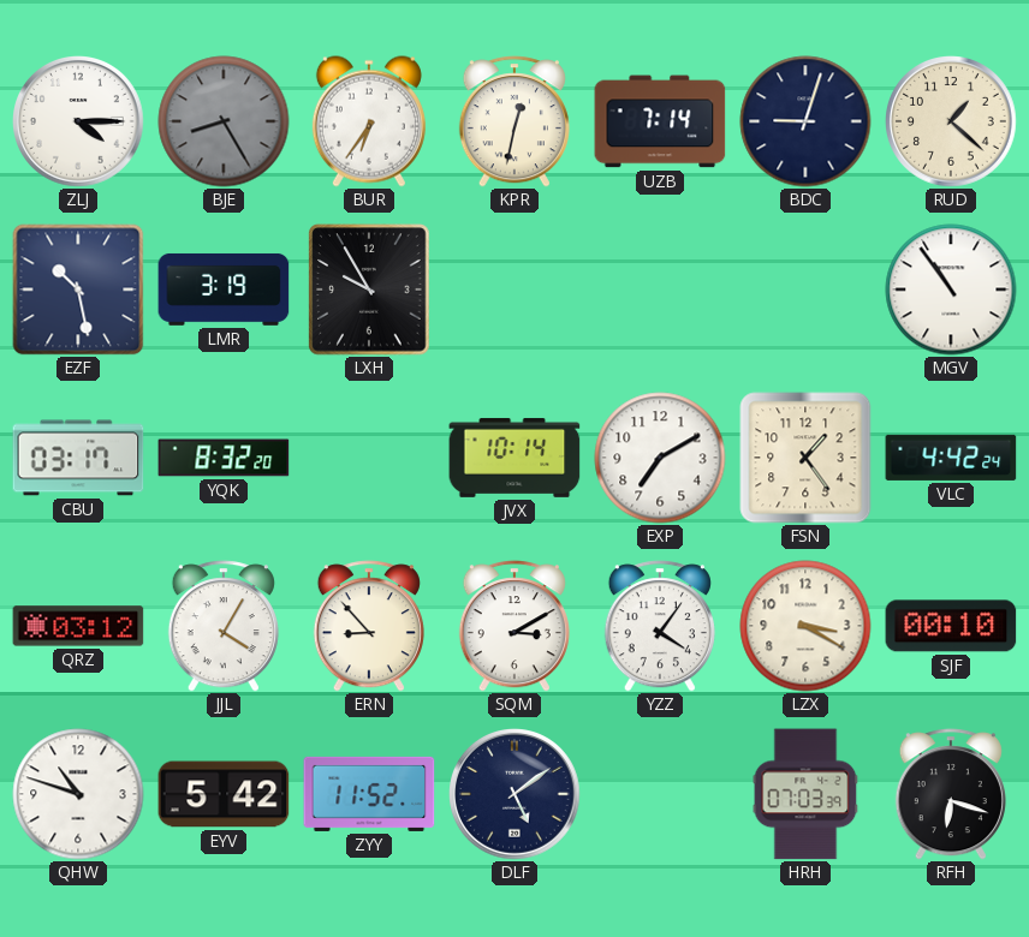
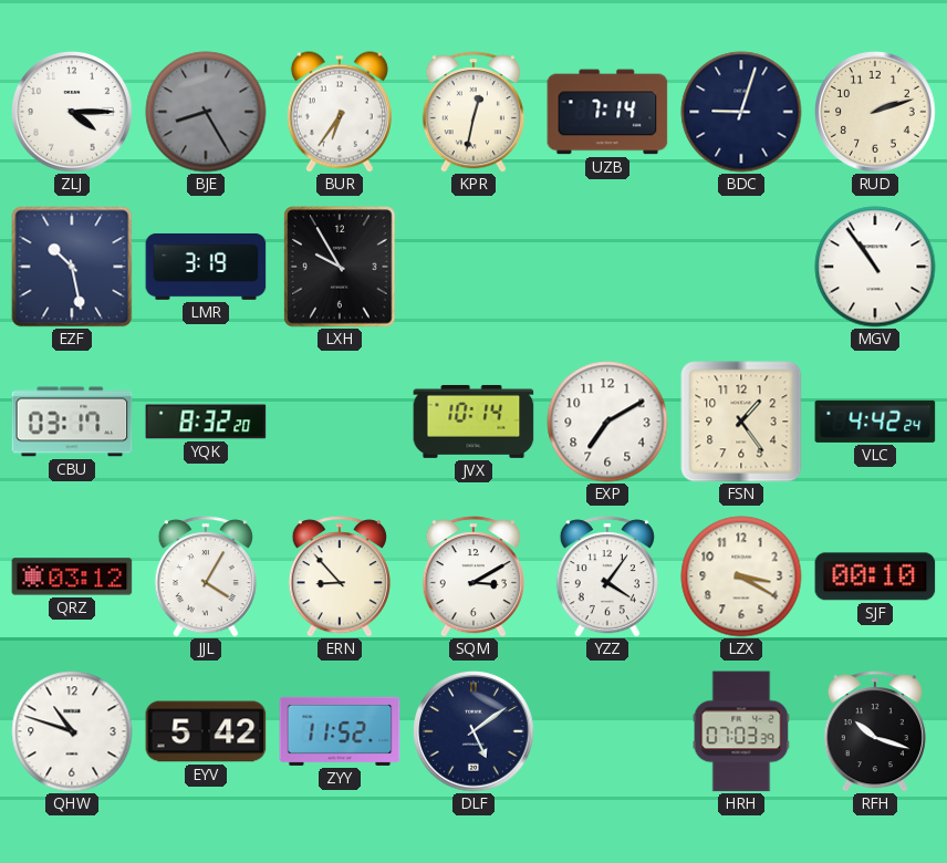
RUD: 1:22 -> 2:12
RFH: 6:18 -> 10:18
